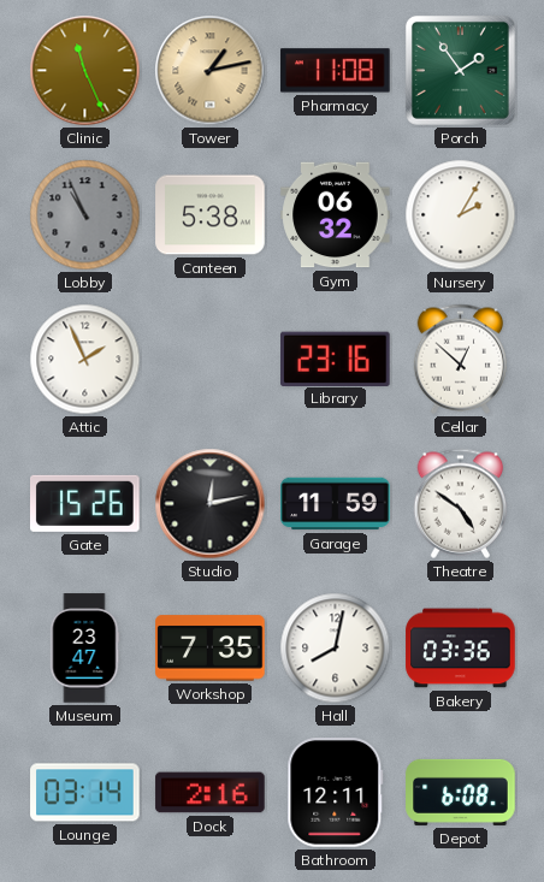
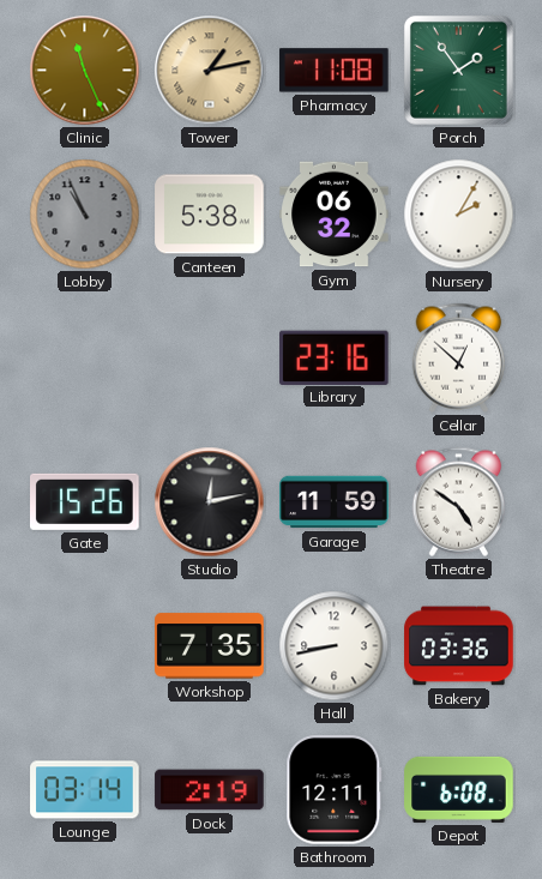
Attic: 1:56 -> none
Museum: 23:47 -> none
Hall: 8:02 -> 8:43
Dock: 2:16 -> 2:19
